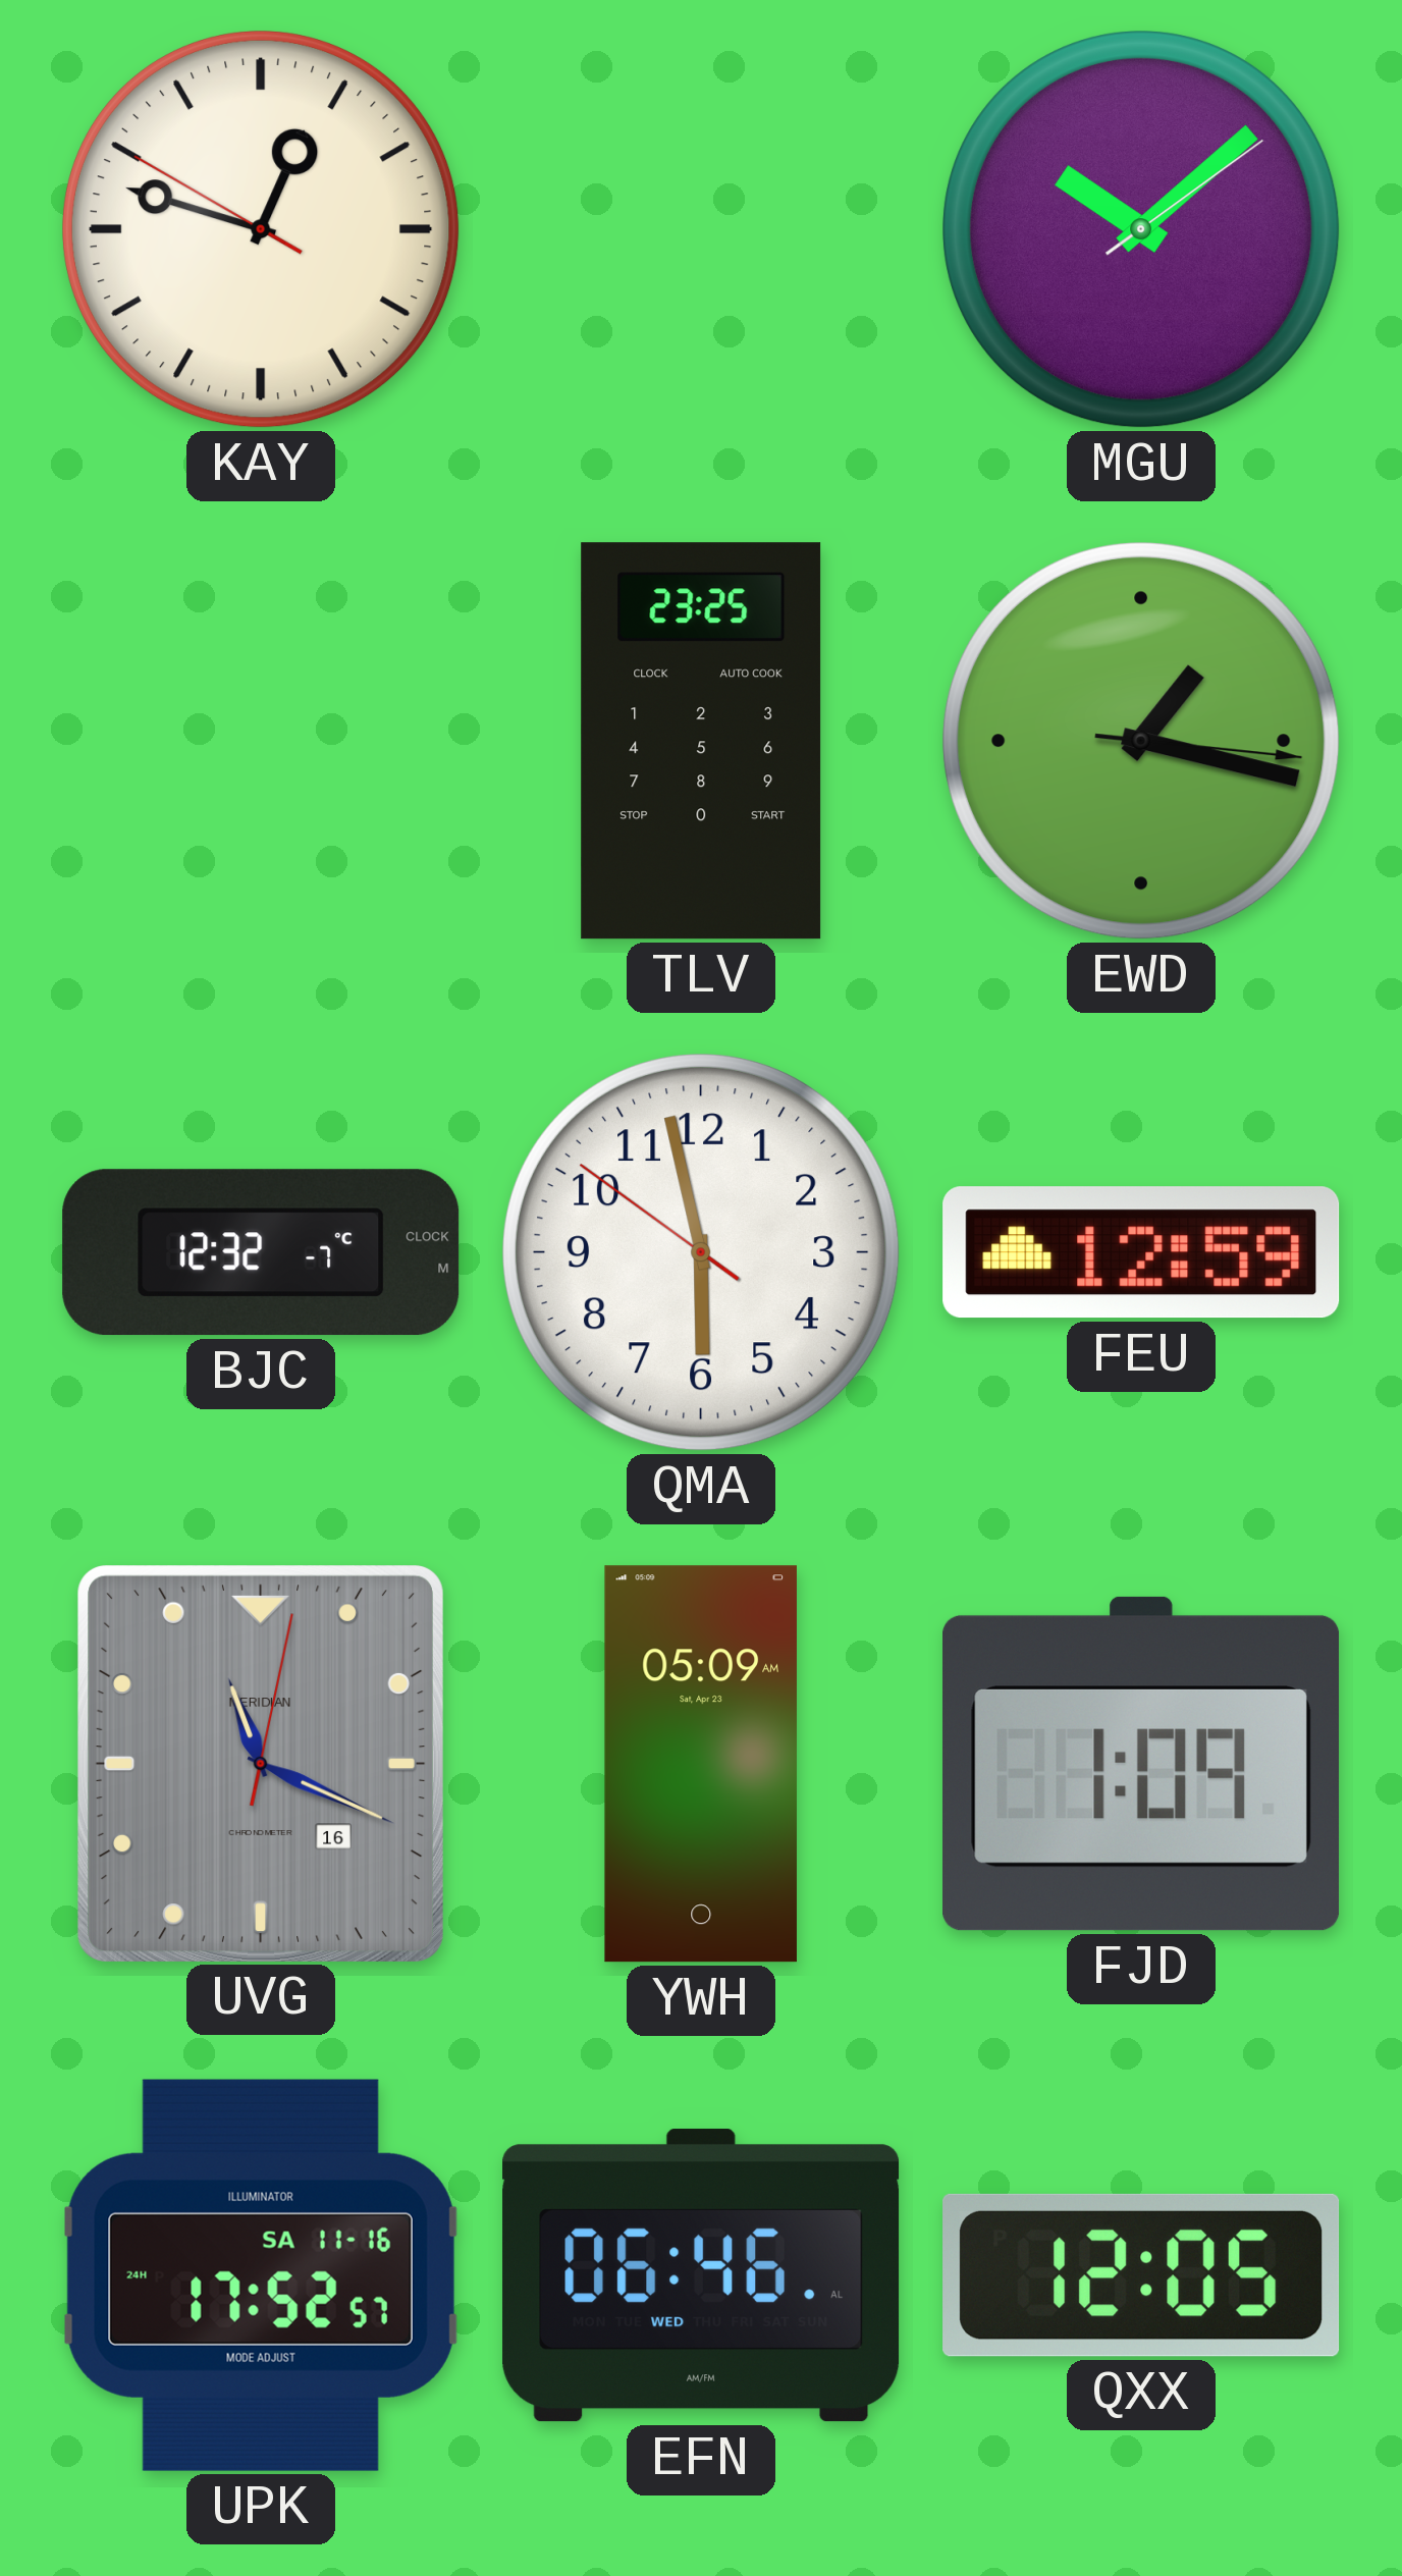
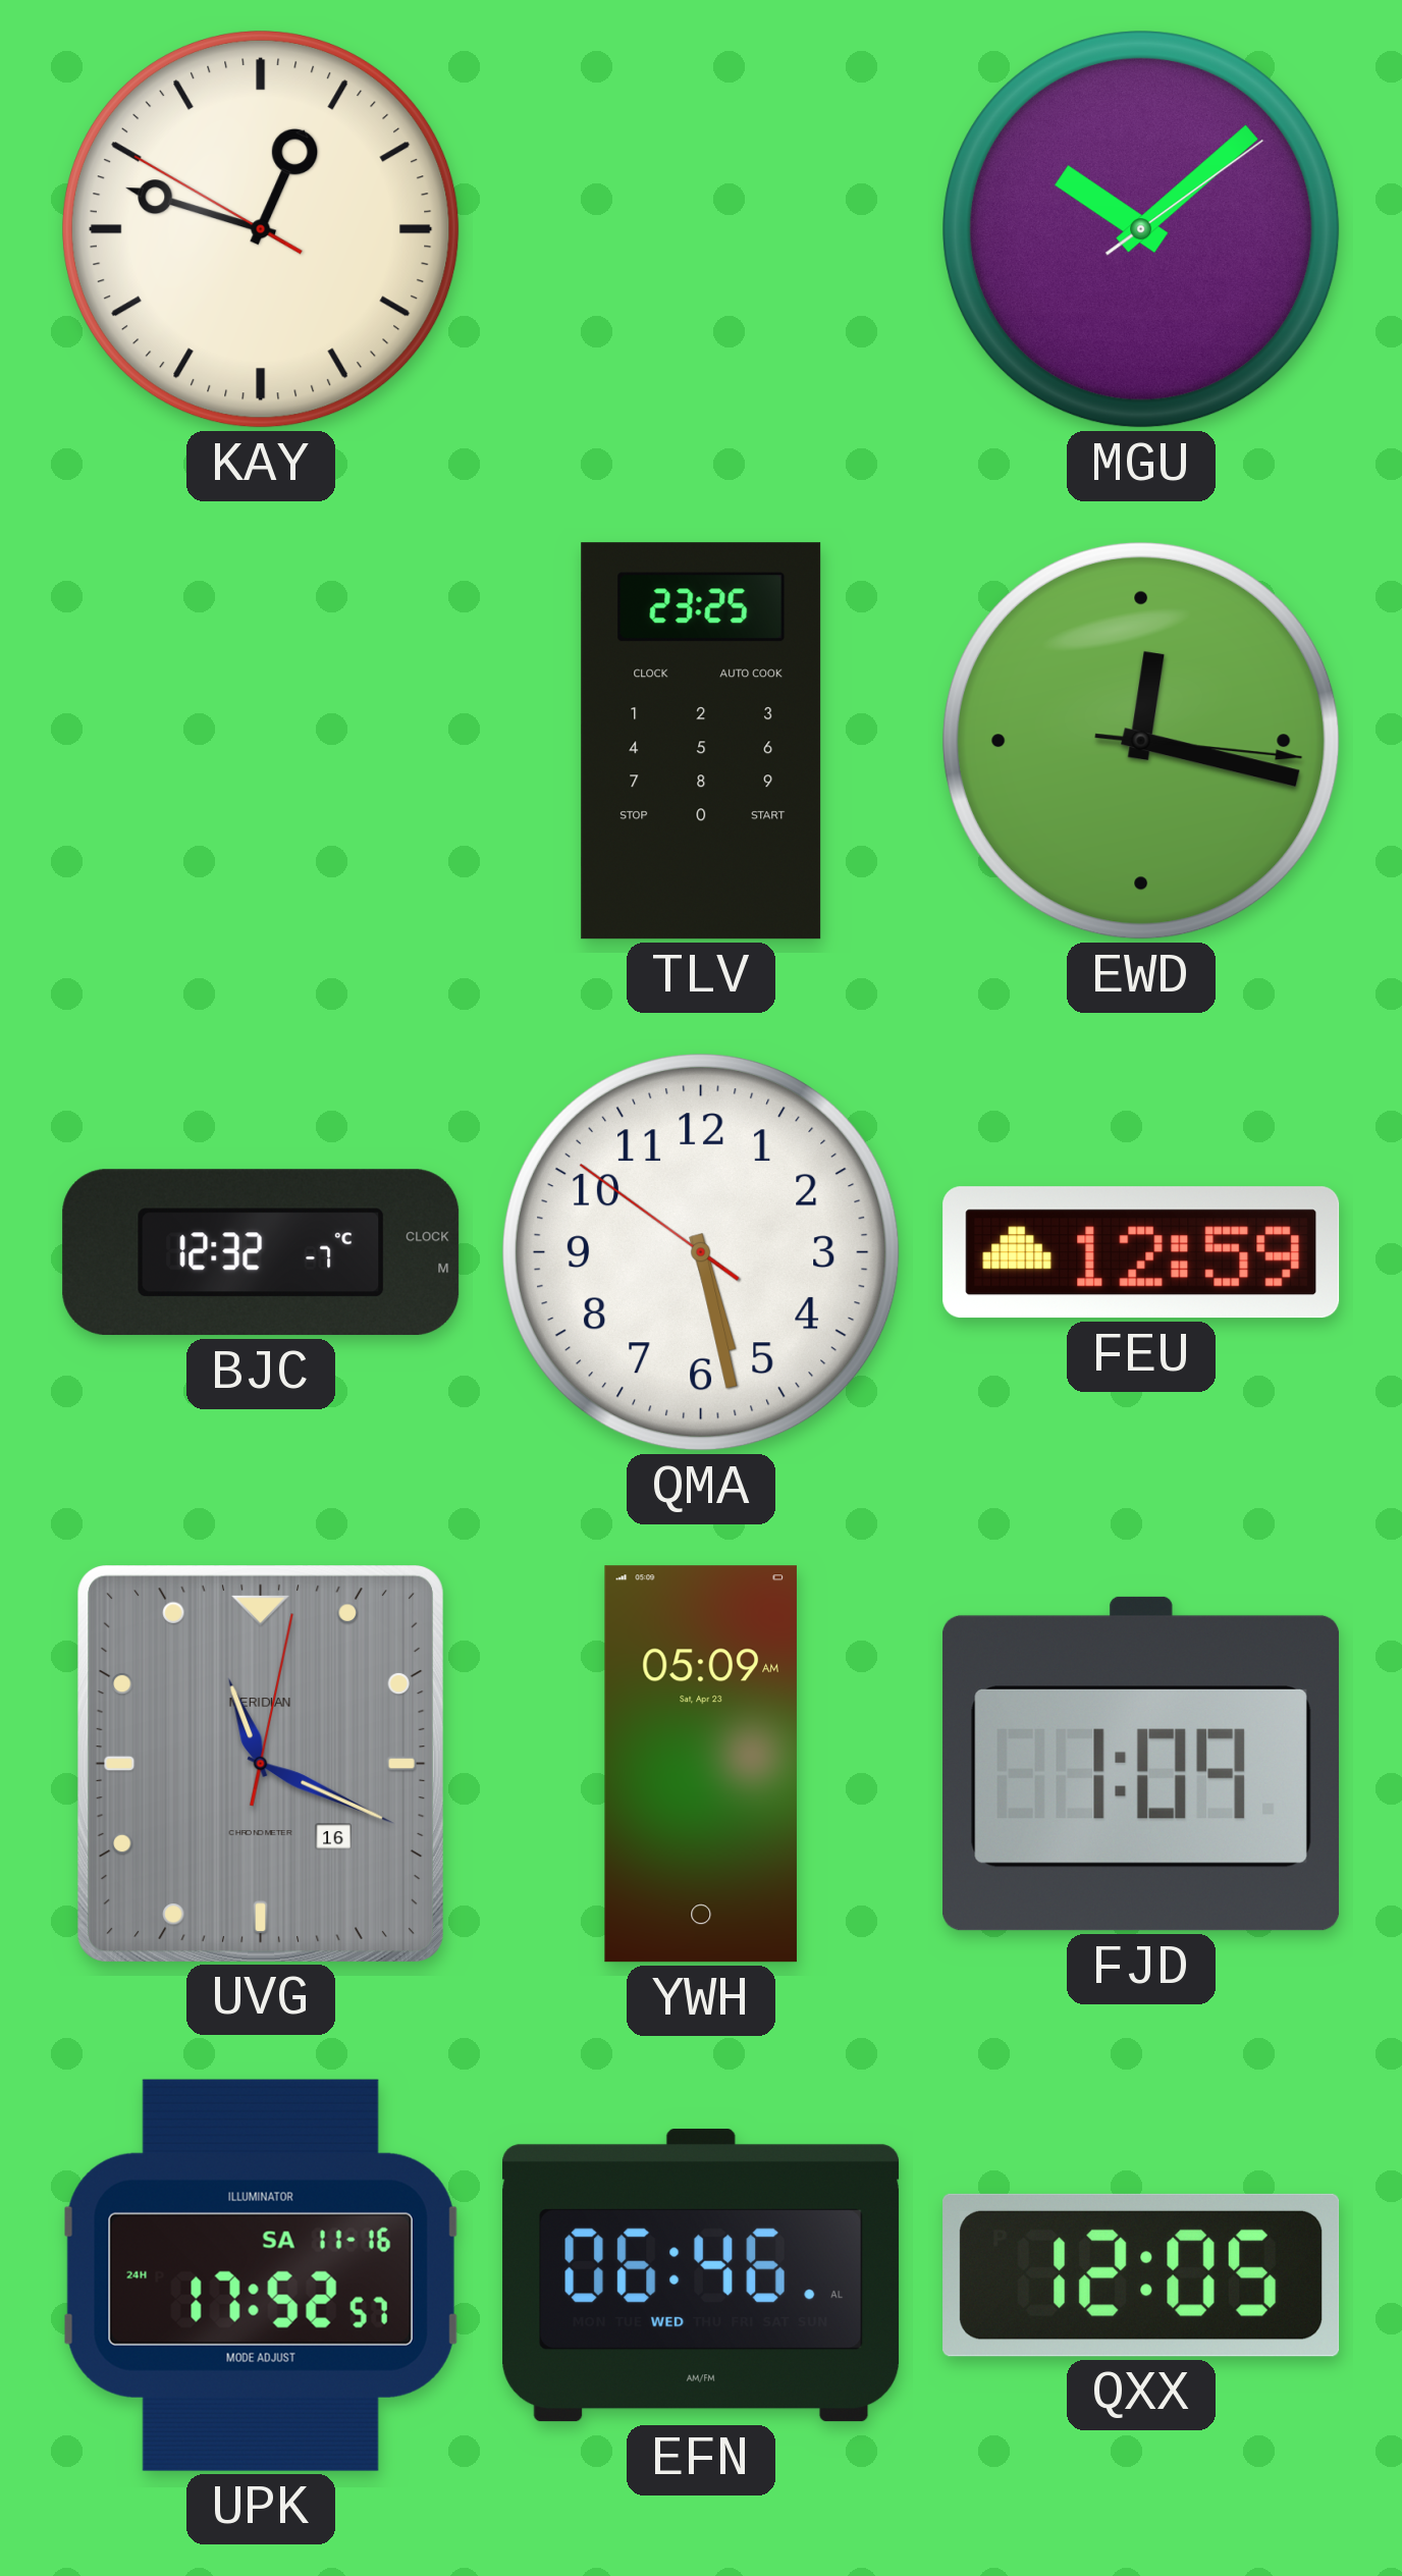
EWD: 1:17 -> 12:17
QMA: 5:57 -> 5:27
